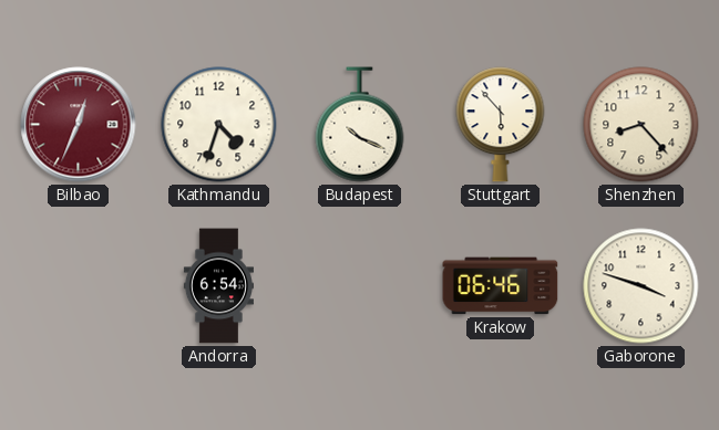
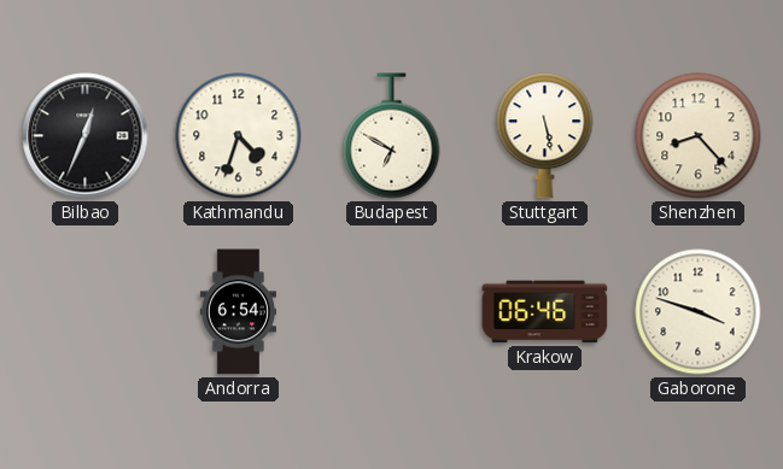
Bilbao dial: burgundy -> black
Budapest: 10:19 -> 6:50
Stuttgart: 5:53 -> 5:28
